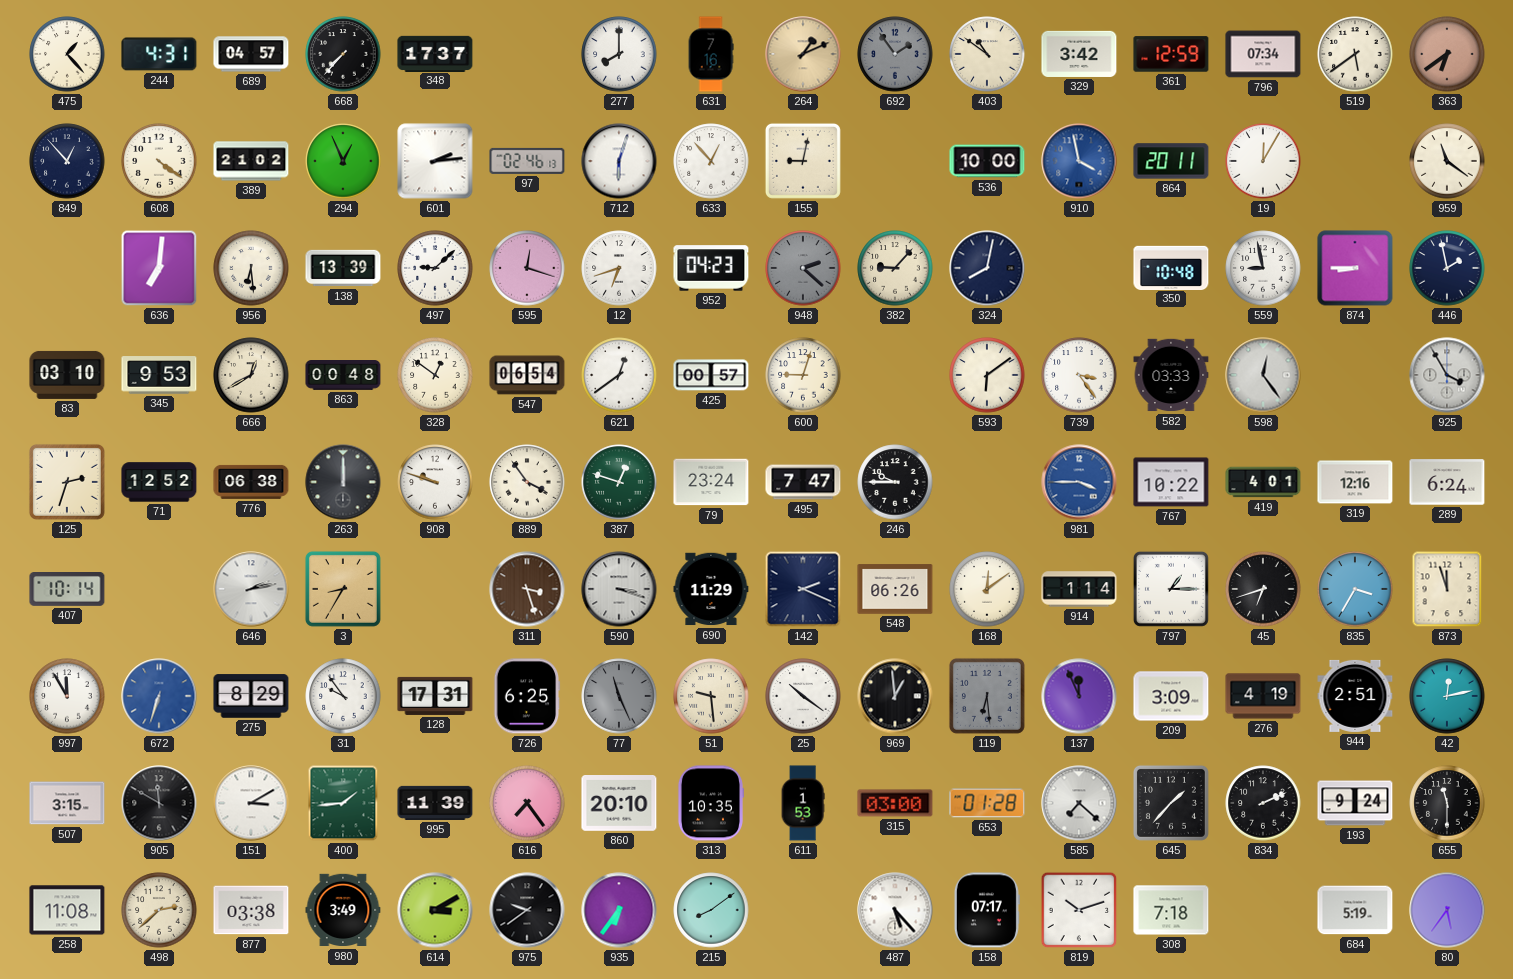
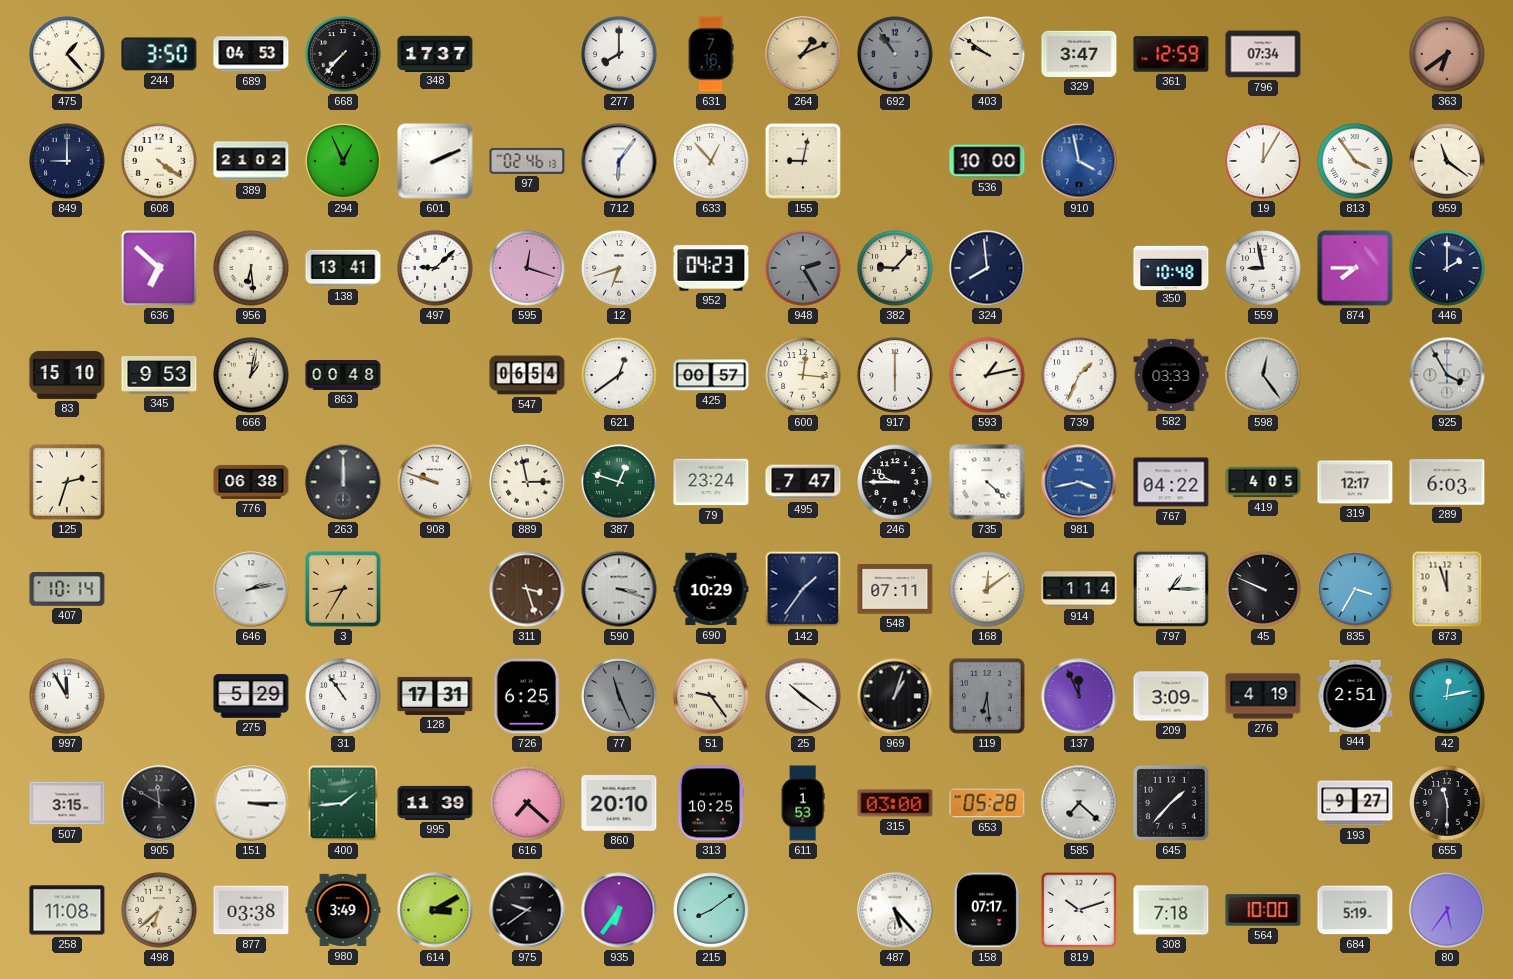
244: 4:31 -> 3:50
689: 04:57 -> 04:53
692: 1:54 -> 10:54
403: 10:51 -> 9:51
329: 3:42 -> 3:47
519: 5:39 -> none
849: 12:53 -> 9:00
601: 2:14 -> 2:11
712: 6:03 -> 6:06
864: 20:11 -> none
813: none -> 3:54
636: 7:01 -> 6:52
138: 13:39 -> 13:41
948: 2:22 -> 2:25
324: 8:02 -> 7:59
874: 8:45 -> 7:45
446: 1:58 -> 2:00
83: 03:10 -> 15:10
666: 12:40 -> 1:02
328: 12:51 -> none
600: 9:03 -> 12:16
917: none -> 6:00
593: 6:09 -> 1:13
739: 3:24 -> 1:34
71: 12:52 -> none
889: 3:54 -> 2:58
735: none -> 4:22
981: 3:45 -> 3:43
767: 10:22 -> 04:22
419: 4:01 -> 4:05
319: 12:16 -> 12:17
289: 6:24 -> 6:03
690: 11:29 -> 10:29
142: 2:19 -> 1:36
548: 06:26 -> 07:11
45: 6:42 -> 9:49
672: 6:33 -> none
275: 8:29 -> 5:29
31: 9:54 -> 10:54
51: 9:29 -> 9:24
969: 12:59 -> 1:03
151: 3:10 -> 3:15
616: 7:24 -> 7:22
313: 10:35 -> 10:25
653: 01:28 -> 05:28
834: 2:11 -> none
193: 9:24 -> 9:27
498: 2:38 -> 6:38
564: none -> 10:00
